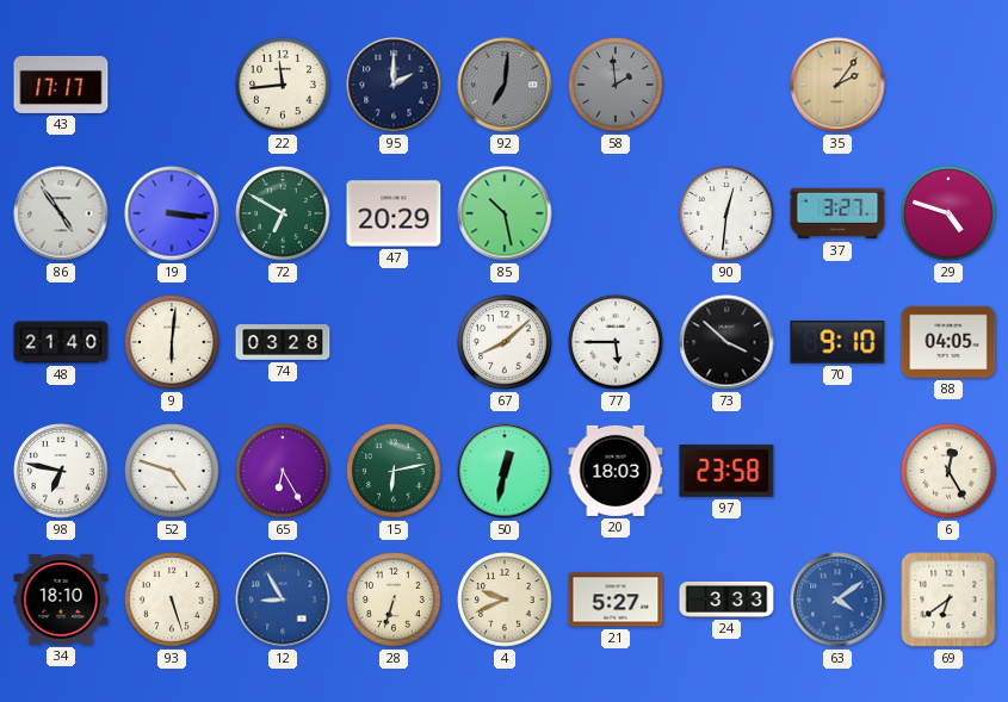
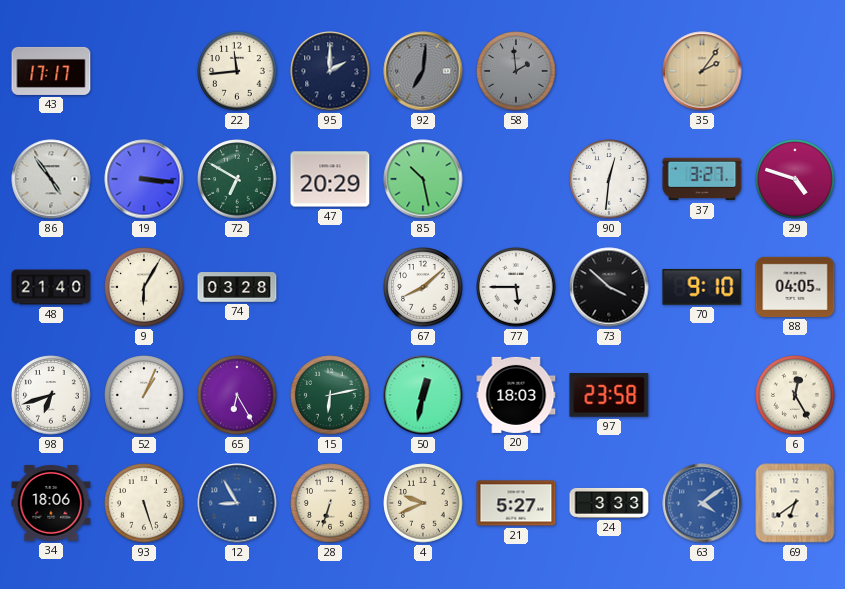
9: 6:01 -> 6:05
98: 6:47 -> 6:42
52: 4:48 -> 1:04
34: 18:10 -> 18:06
